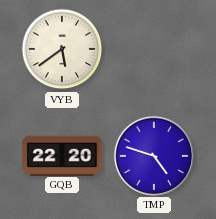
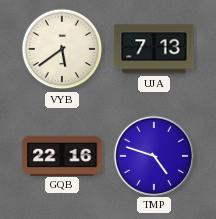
UJA: none -> 7:13
GQB: 22:20 -> 22:16
